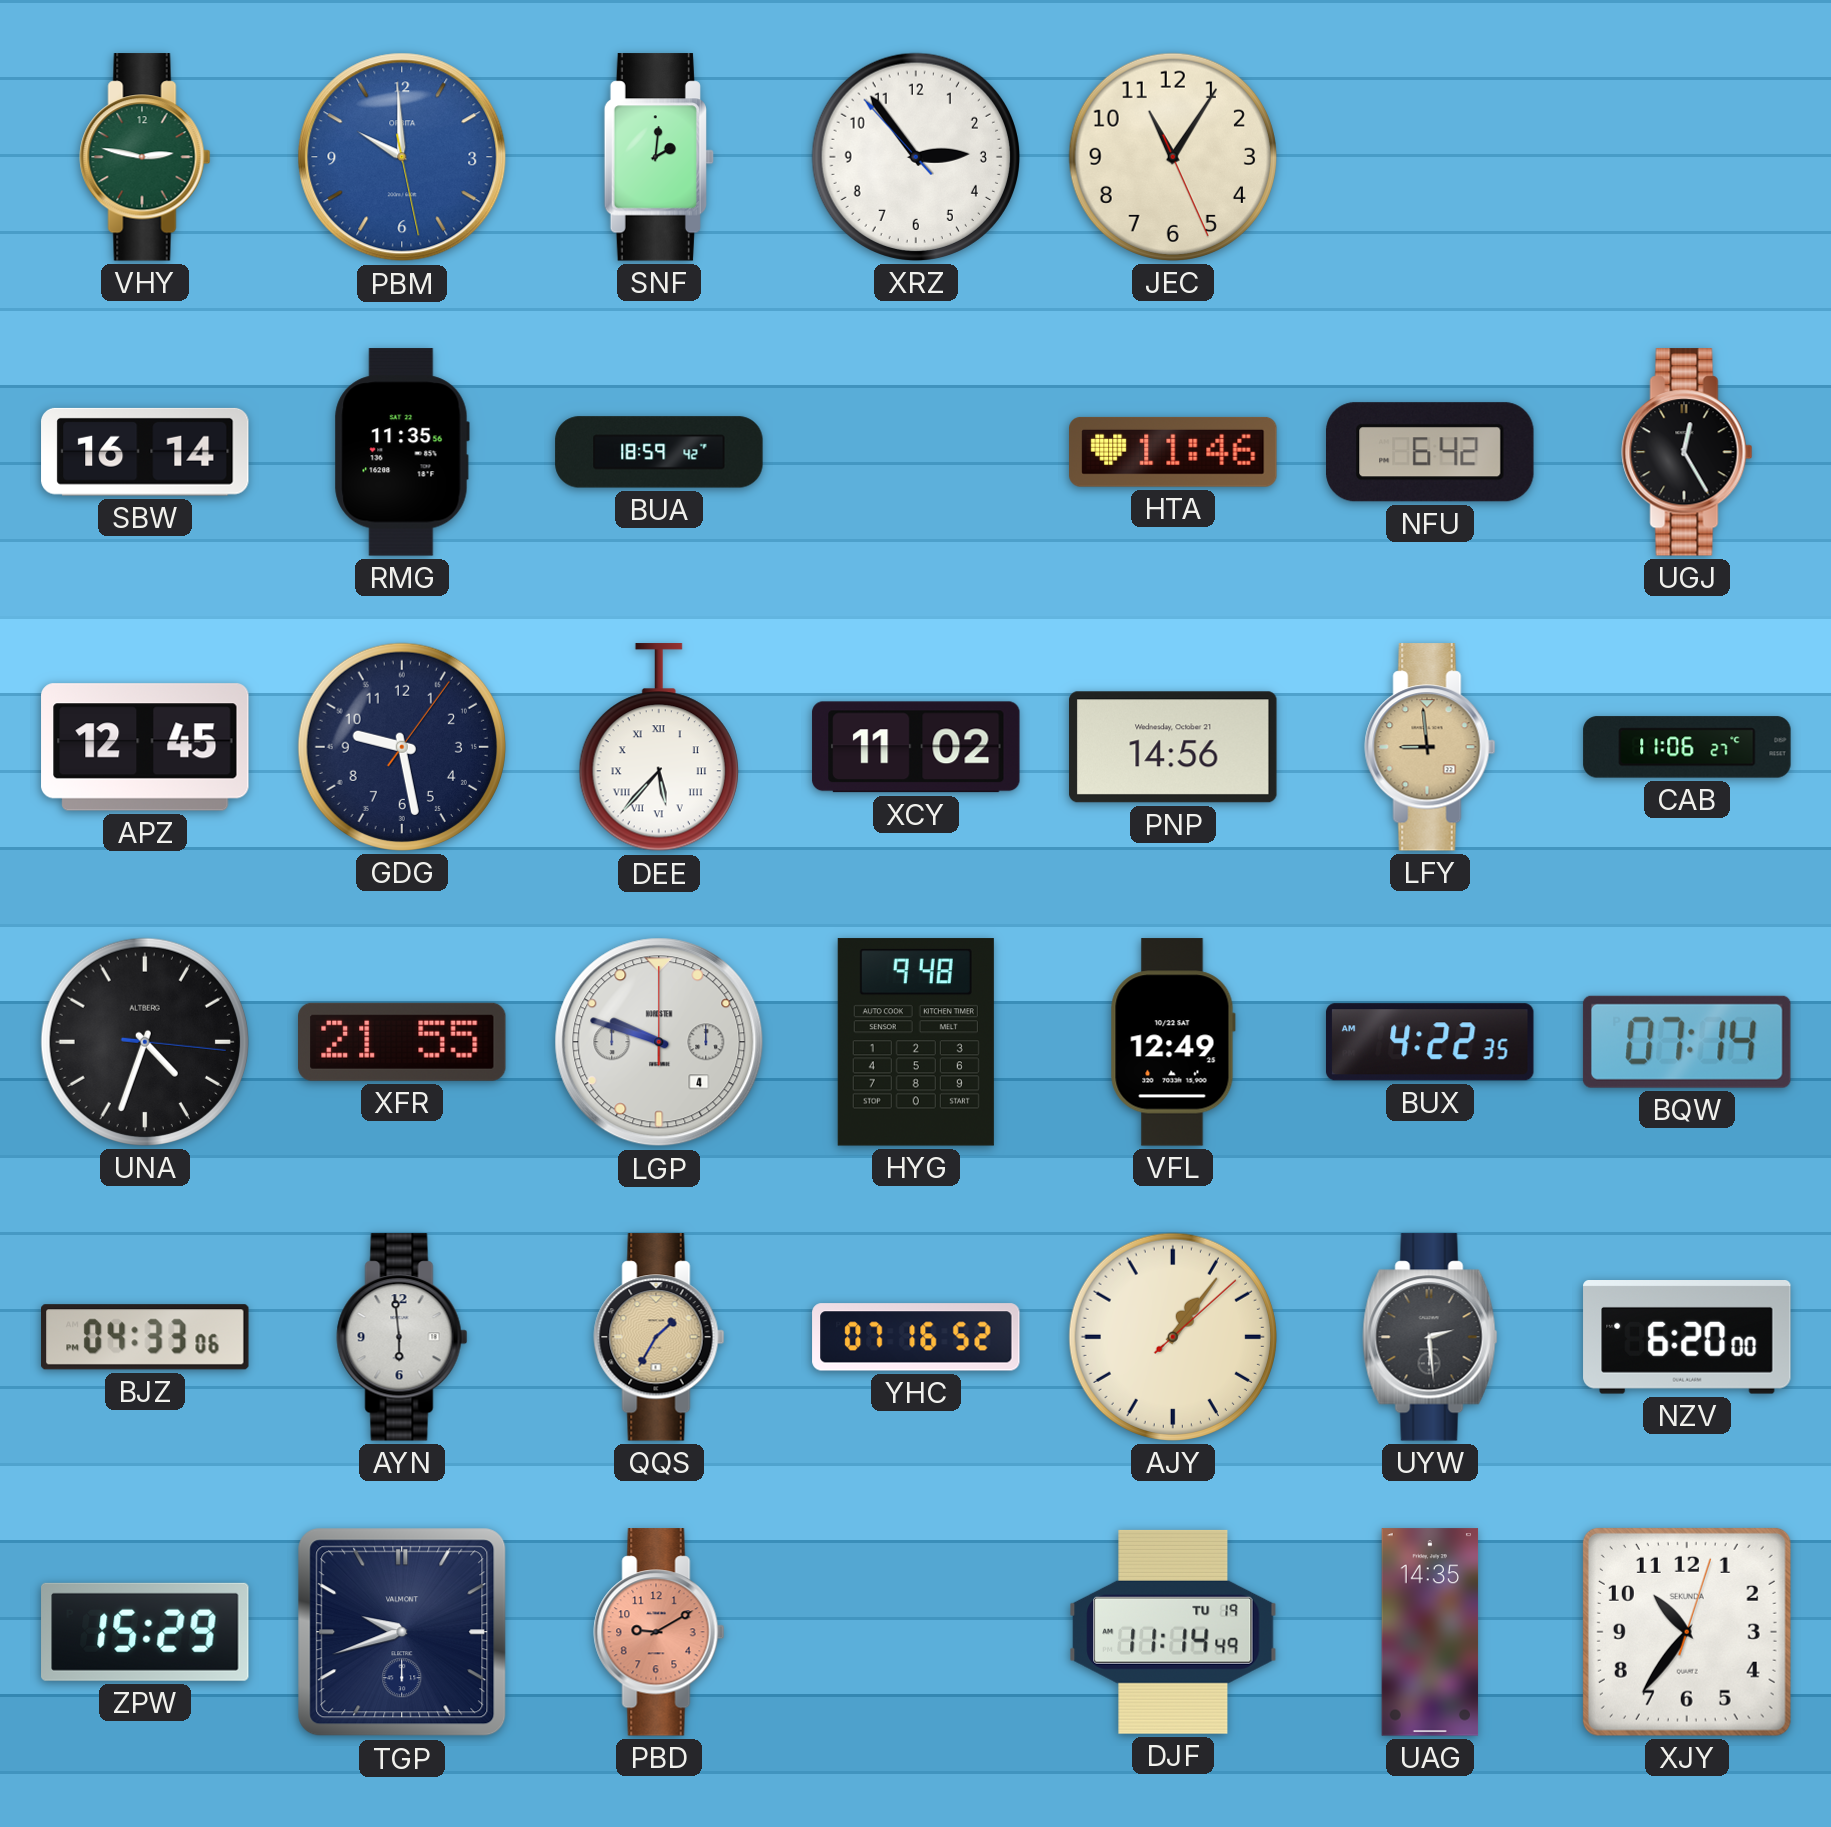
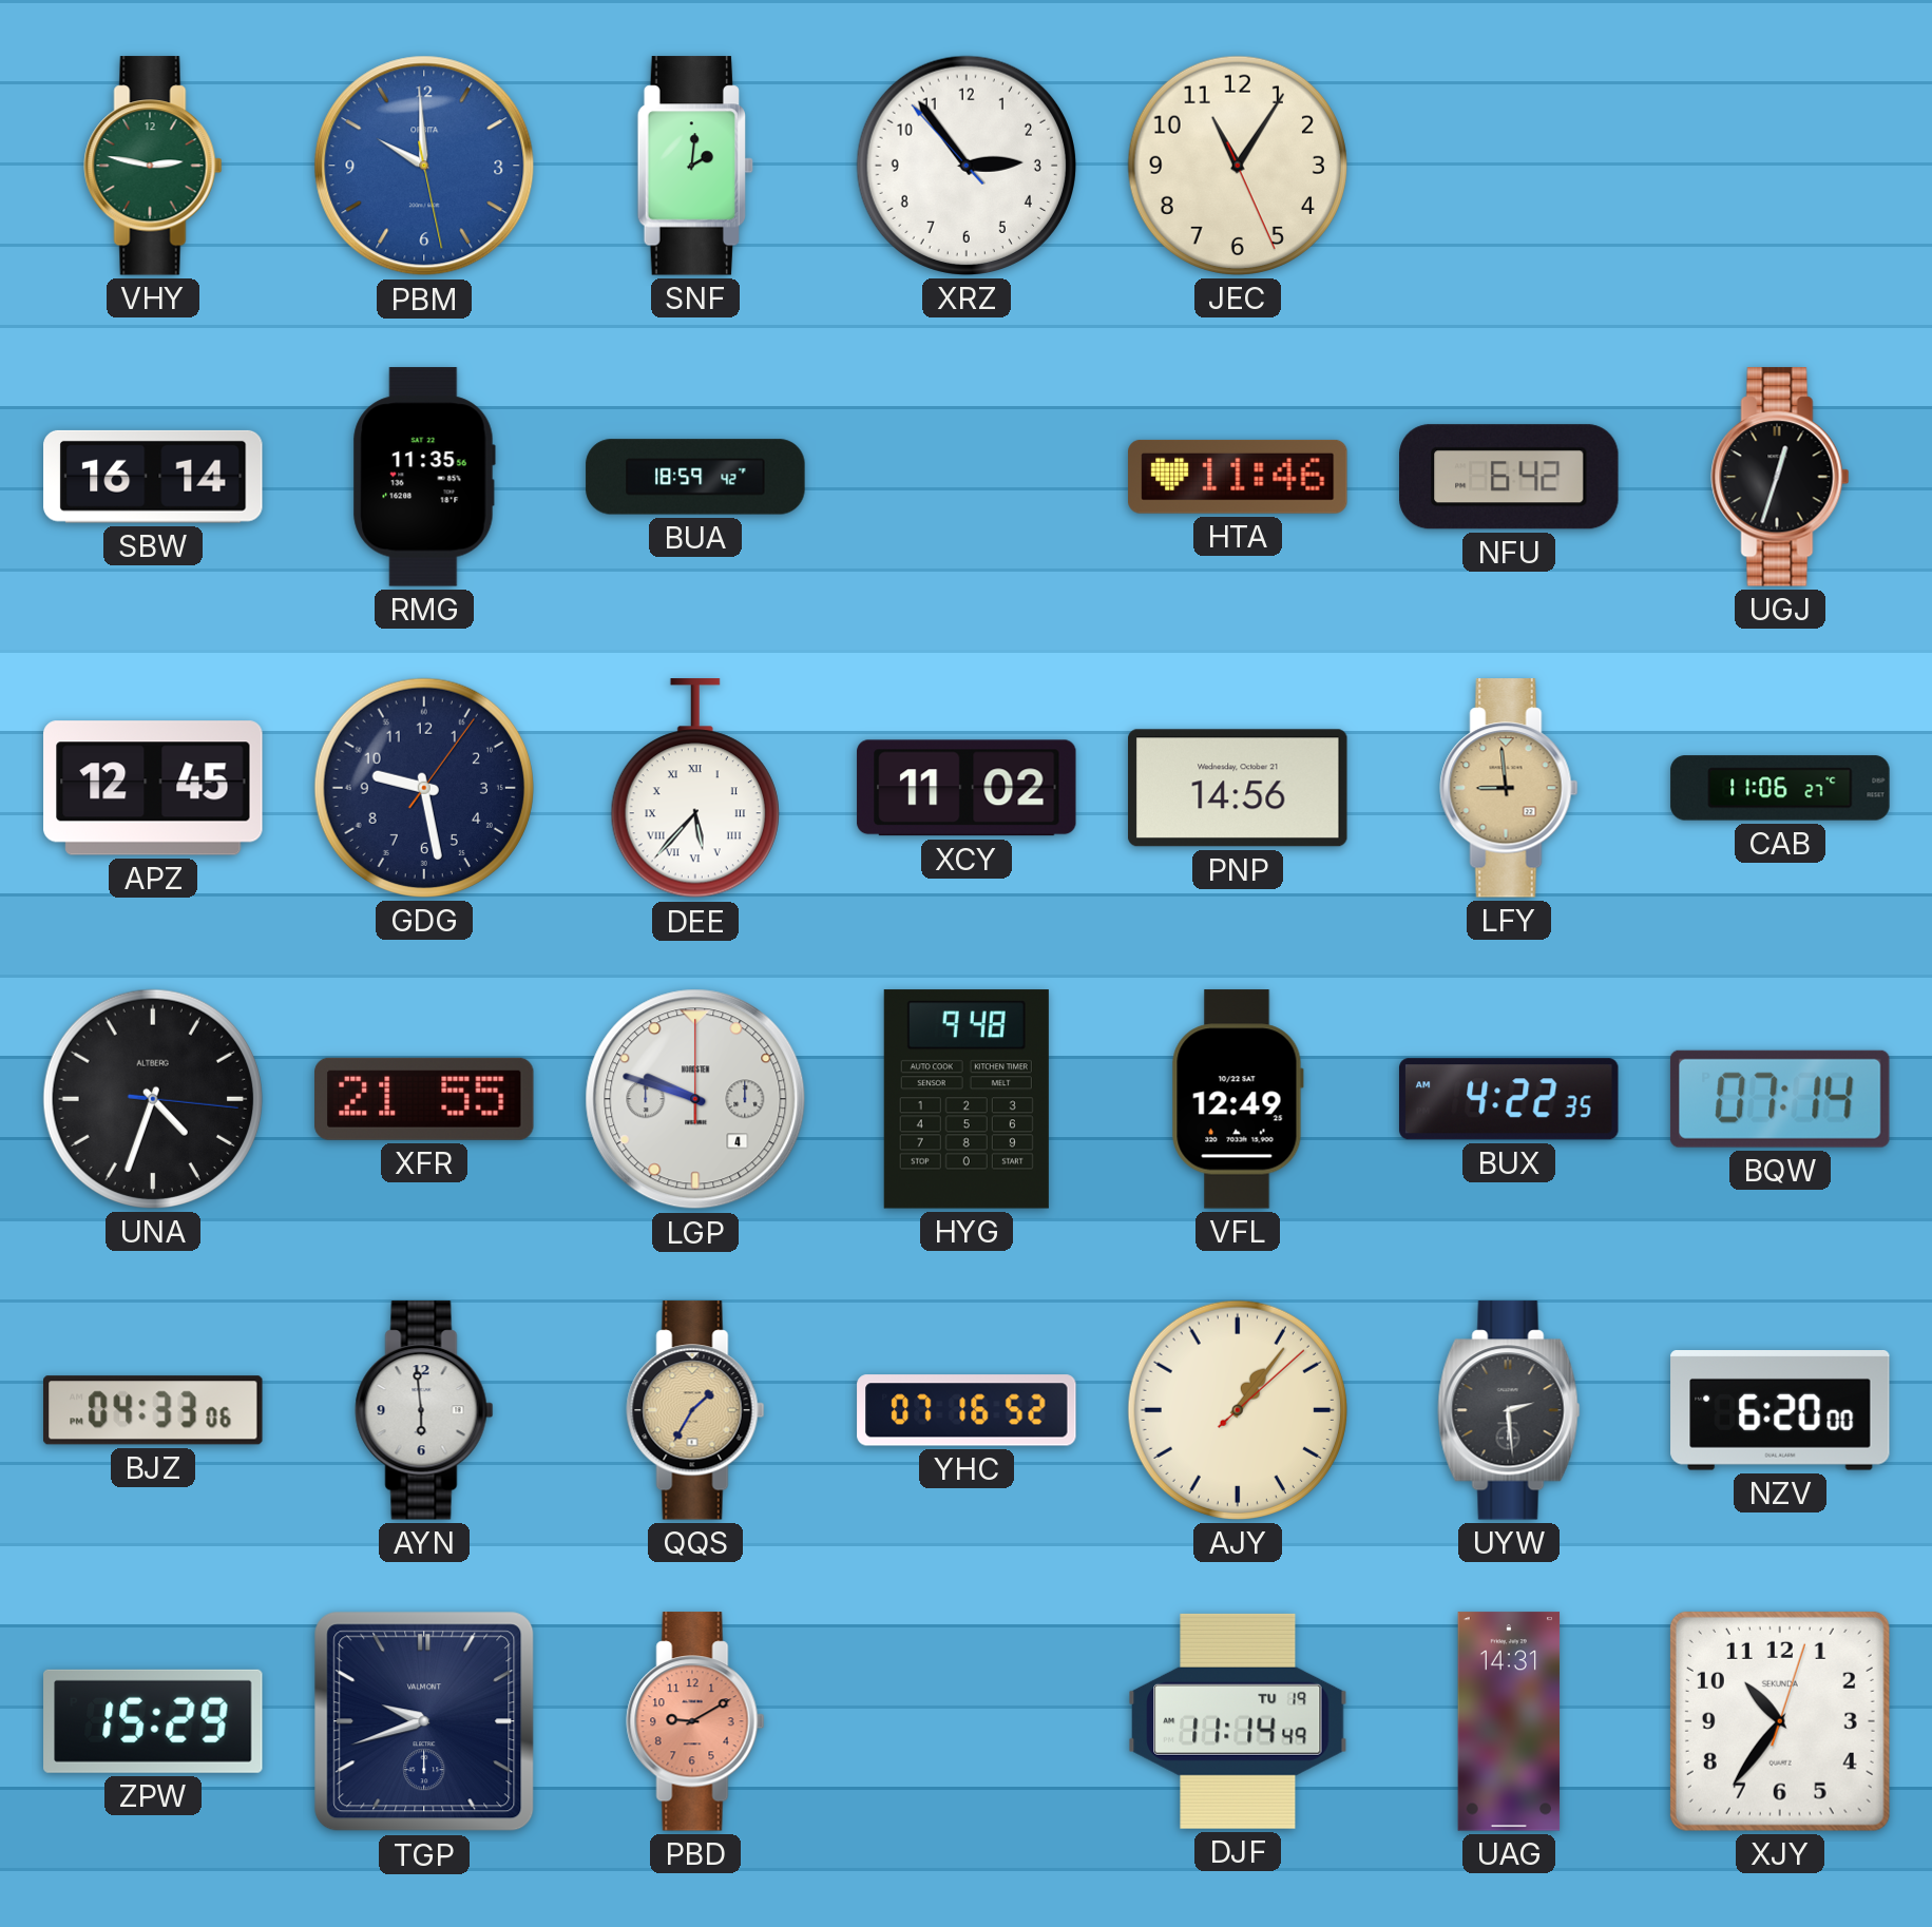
UGJ: 12:25 -> 12:33
UAG: 14:35 -> 14:31
